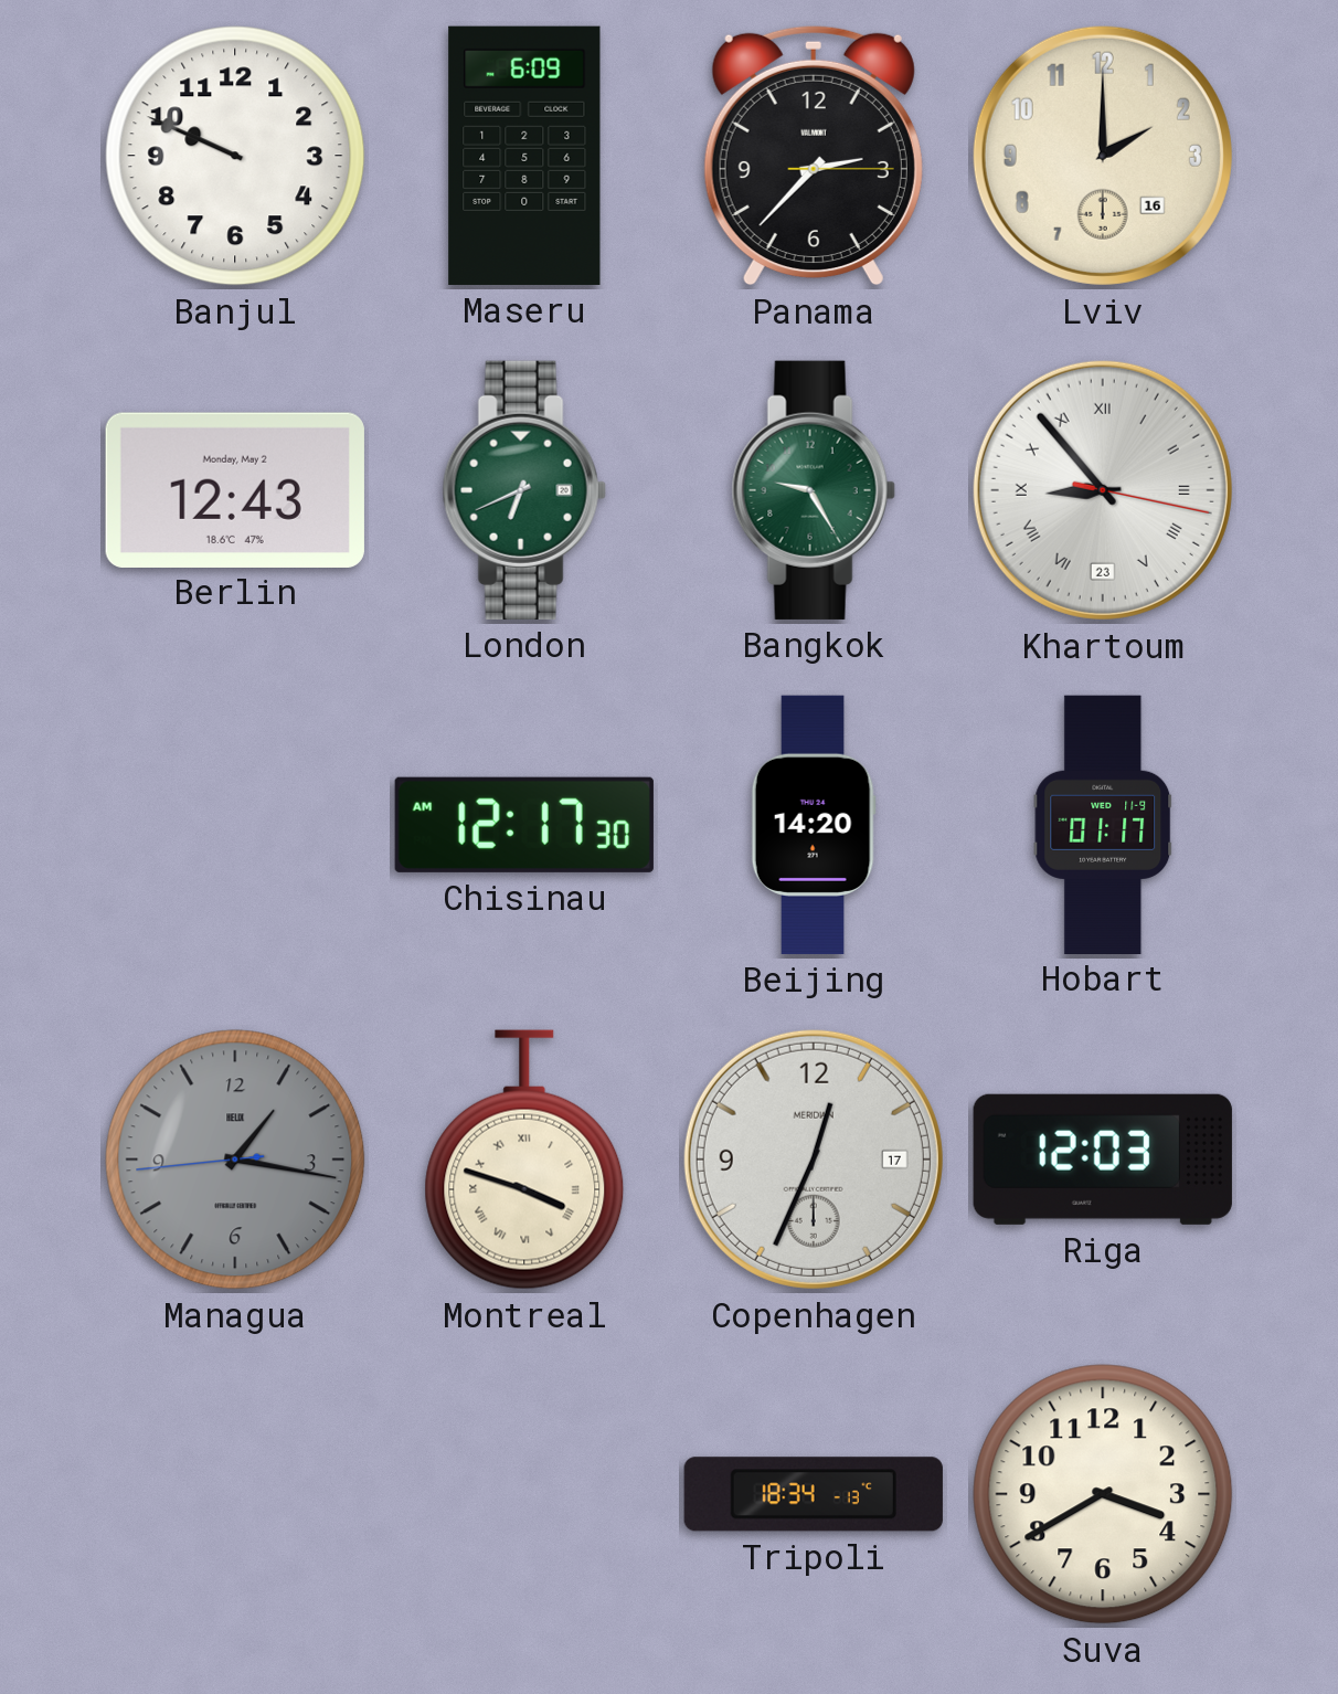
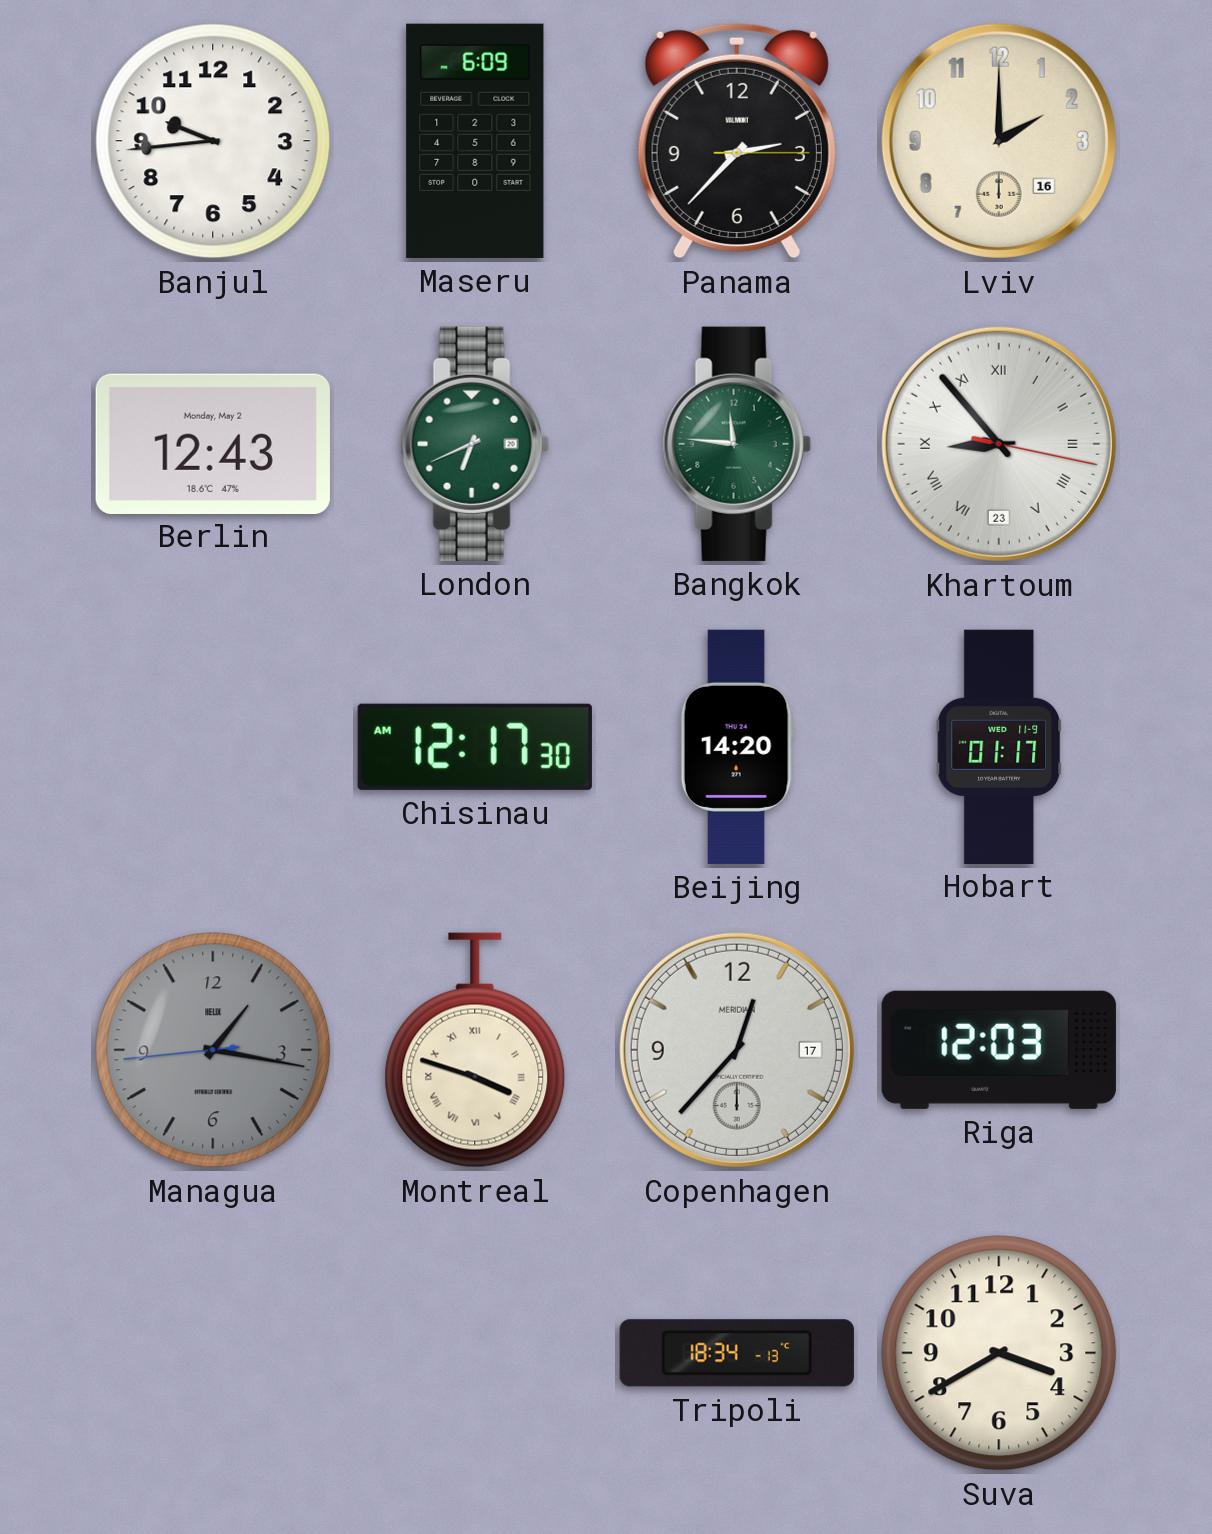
Banjul: 9:49 -> 9:44
Bangkok: 9:25 -> 11:46
Copenhagen: 12:34 -> 12:37
